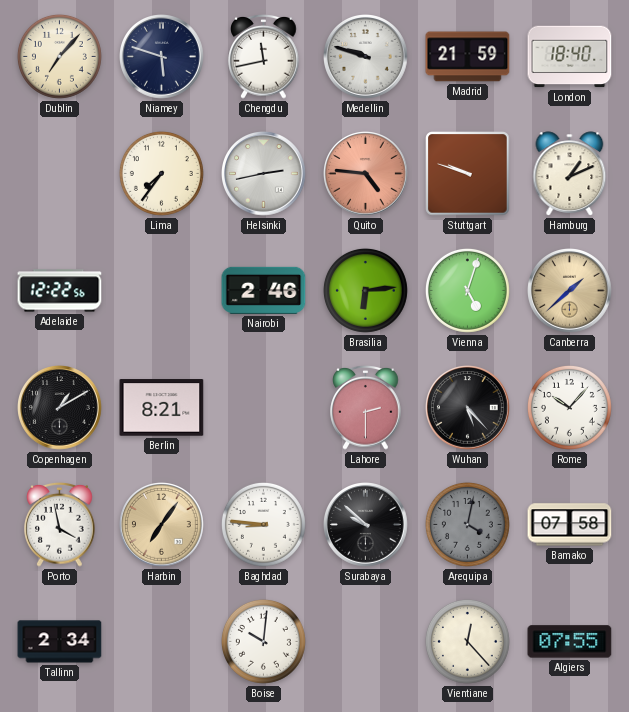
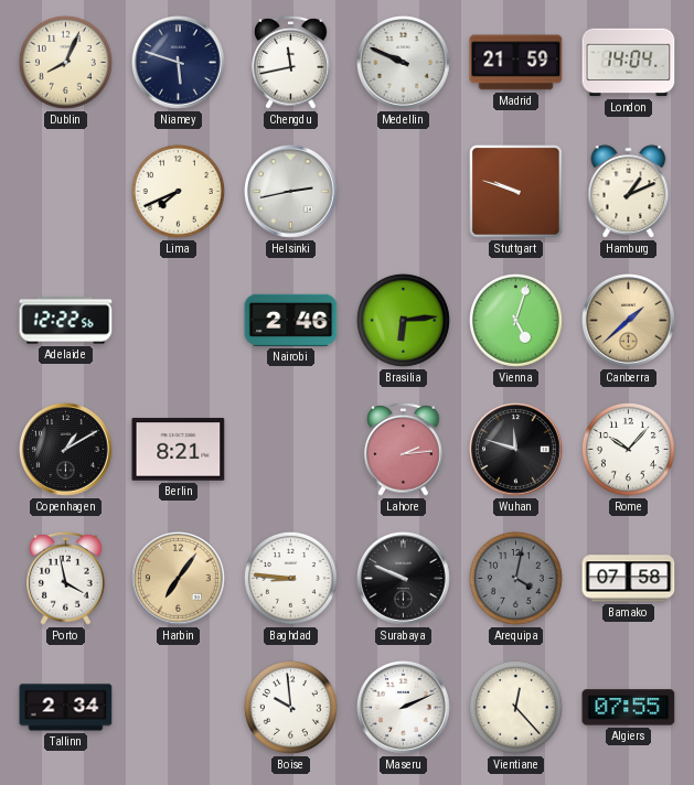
Dublin: 7:07 -> 8:04
Medellin: 9:48 -> 9:49
London: 18:40 -> 14:04
Lima: 7:36 -> 7:41
Quito: 4:46 -> none
Lahore: 2:30 -> 2:14
Wuhan: 5:23 -> 11:48
Surabaya: 9:52 -> 9:49
Boise: 10:01 -> 9:59
Maseru: none -> 2:11
